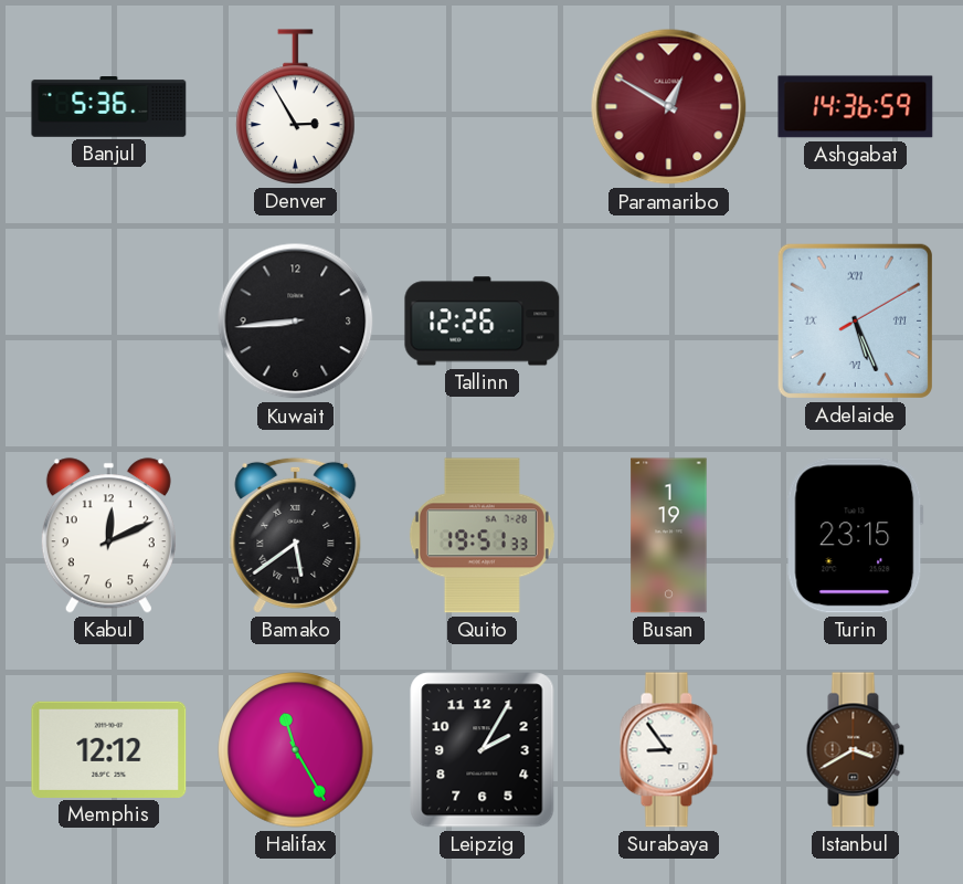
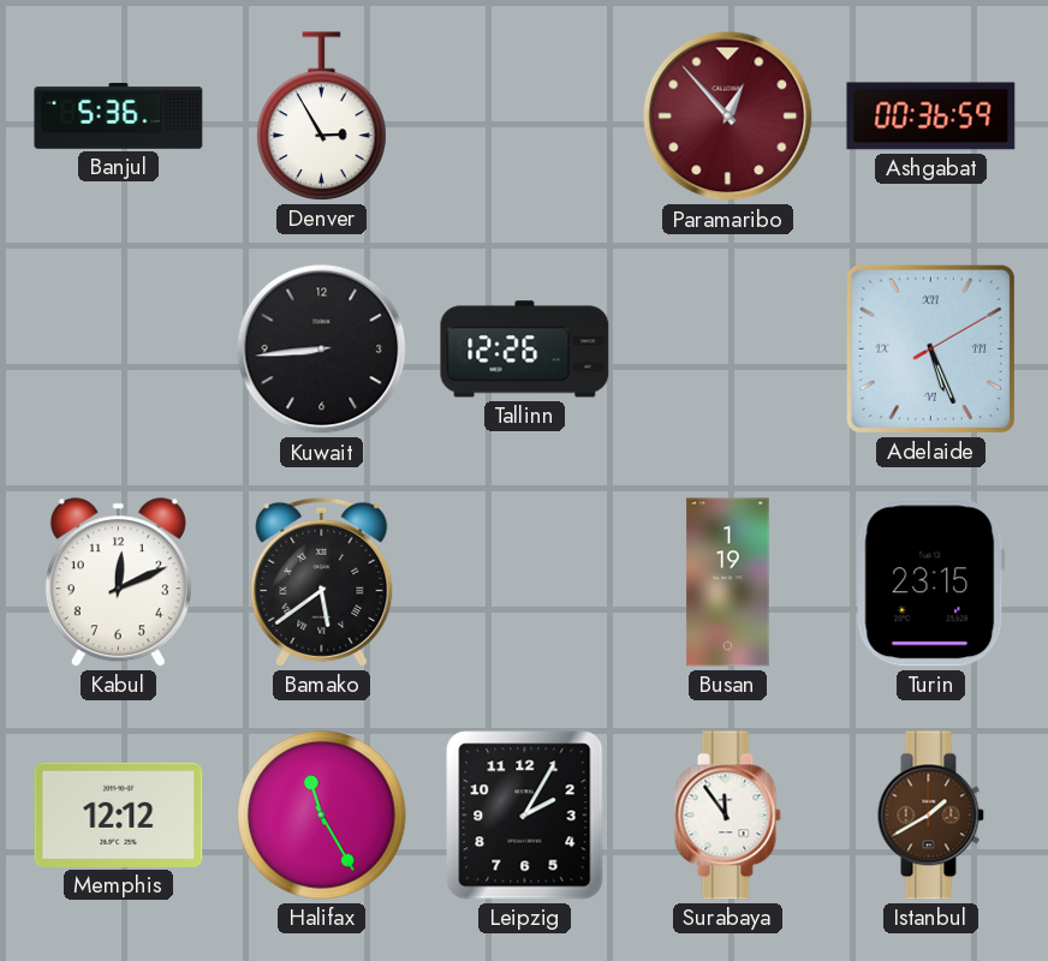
Paramaribo: 12:50 -> 12:53
Ashgabat: 14:36 -> 00:36
Quito: 19:51 -> none
Surabaya: 8:54 -> 11:54
Istanbul: 3:40 -> 1:40
